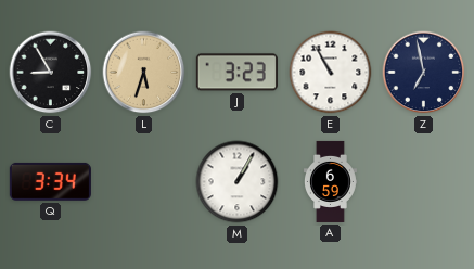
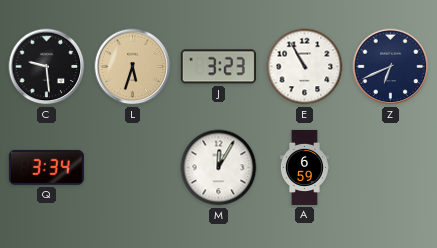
C: 8:55 -> 9:29
Z: 6:58 -> 6:41
M: 1:05 -> 12:05
